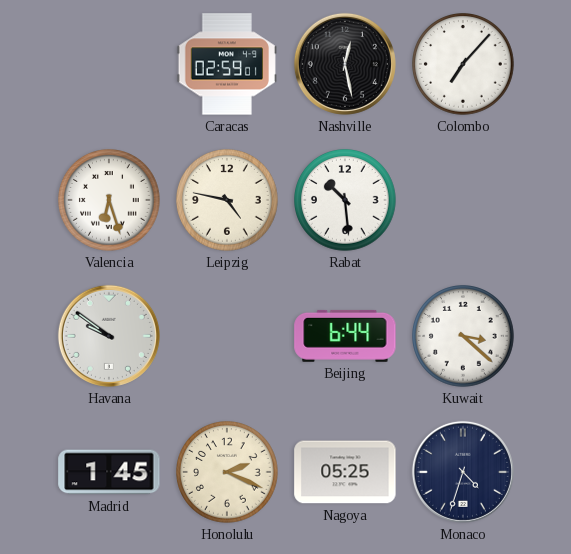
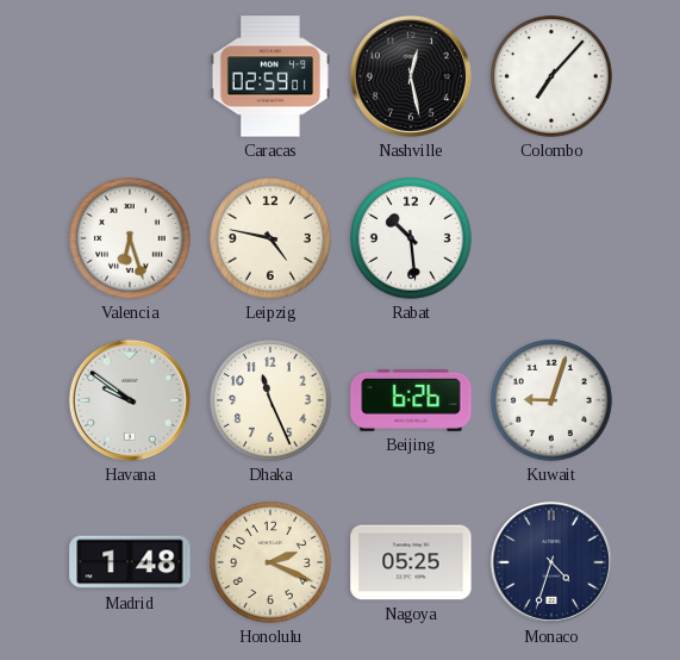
Dhaka: none -> 11:26
Beijing: 6:44 -> 6:26
Kuwait: 3:22 -> 9:03
Madrid: 1:45 -> 1:48
